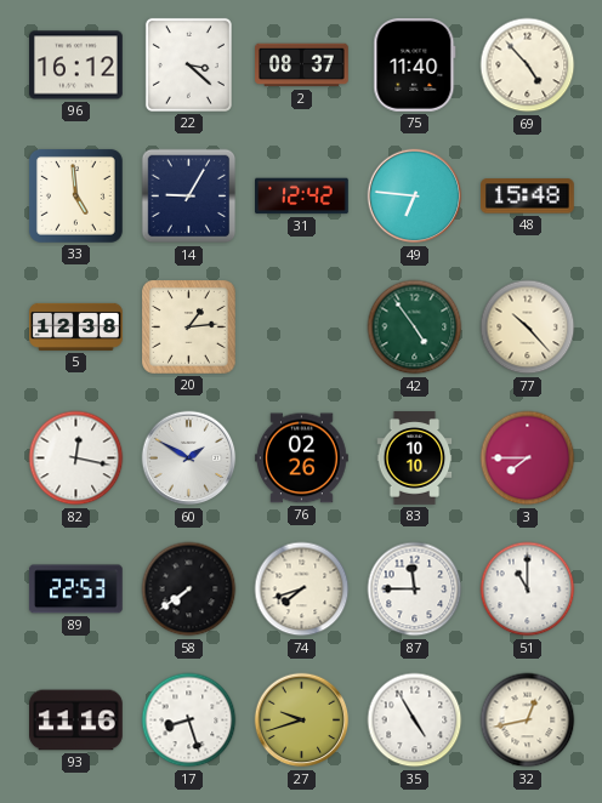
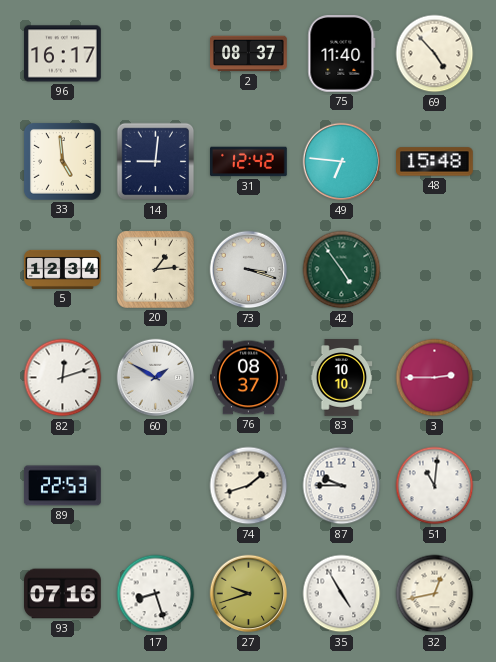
96: 16:12 -> 16:17
22: 3:22 -> none
14: 9:05 -> 9:01
5: 12:38 -> 12:34
73: none -> 3:18
77: 10:23 -> none
82: 12:17 -> 12:12
76: 02:26 -> 08:37
3: 7:45 -> 2:45
58: 7:39 -> none
74: 7:42 -> 1:42
87: 11:45 -> 9:45
51: 11:00 -> 11:01
93: 11:16 -> 07:16
